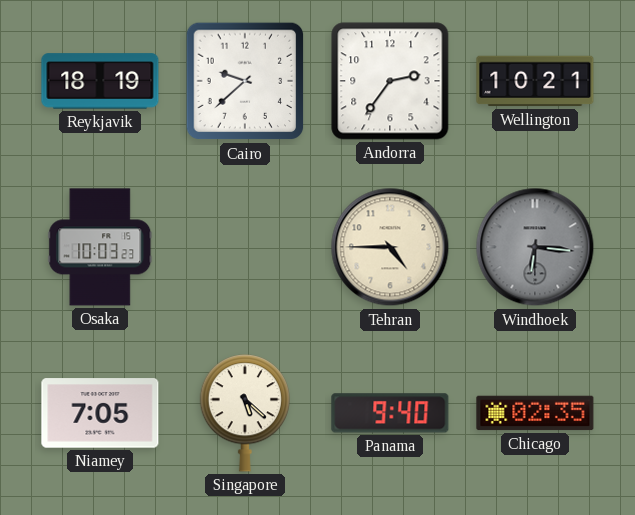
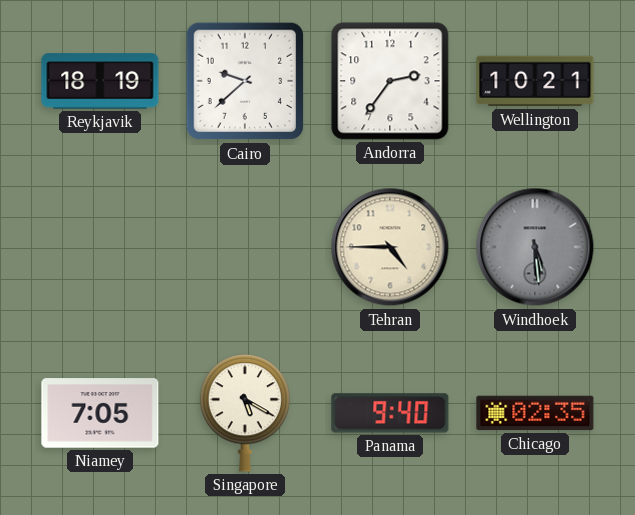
Osaka: 10:03 -> none
Windhoek: 6:16 -> 5:29
Singapore: 5:22 -> 5:20
